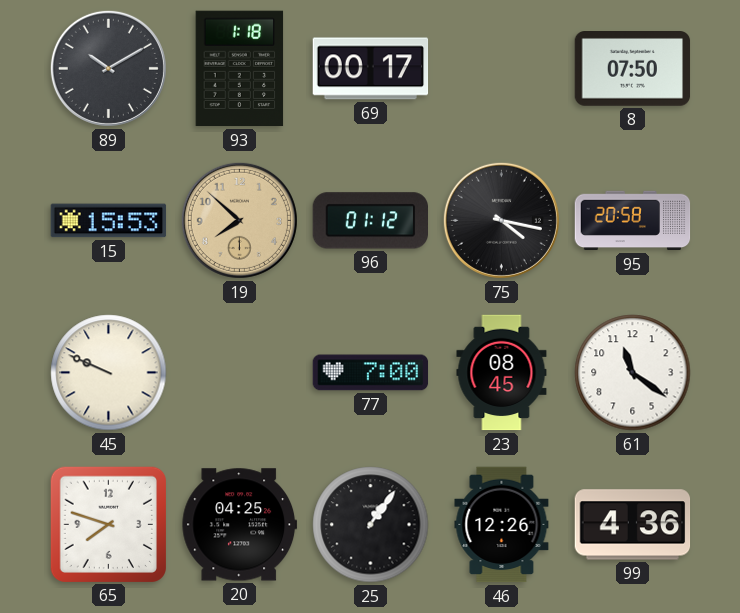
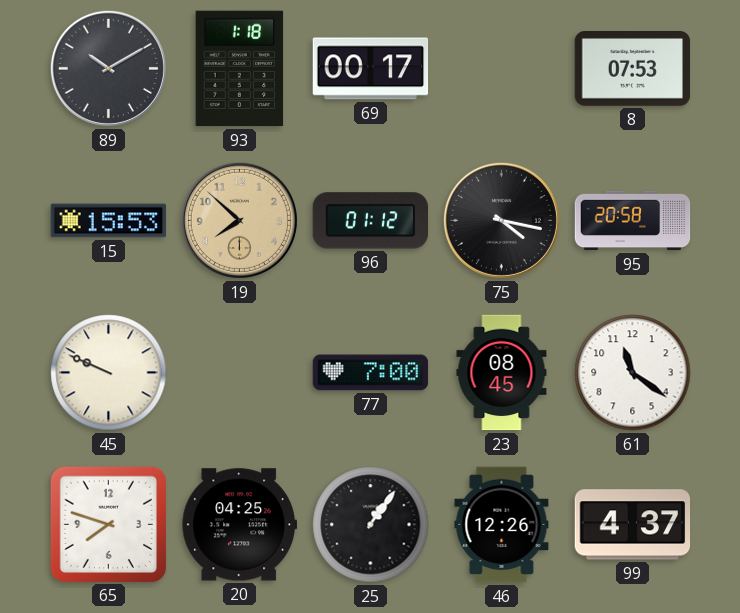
8: 07:50 -> 07:53
99: 4:36 -> 4:37
